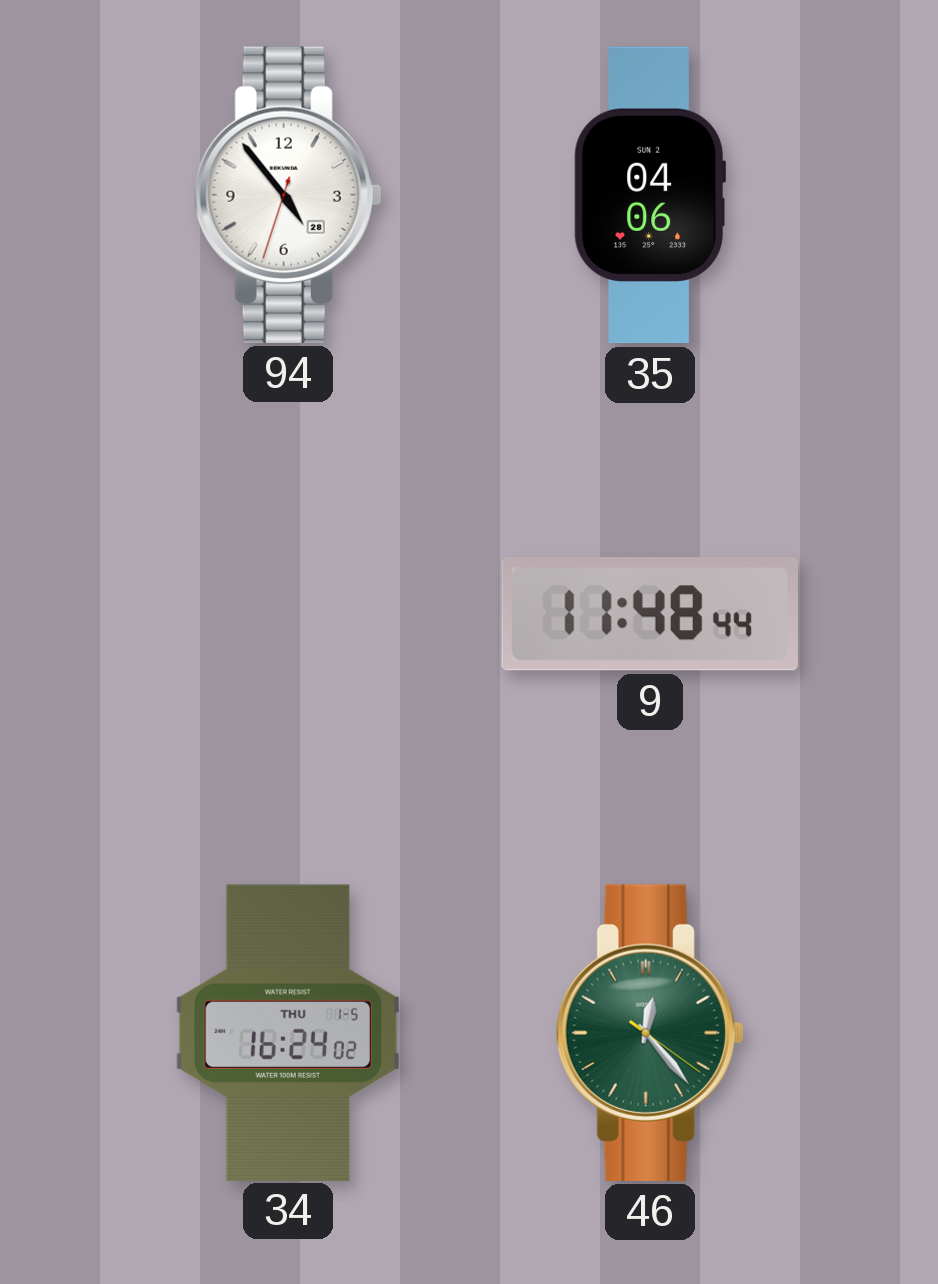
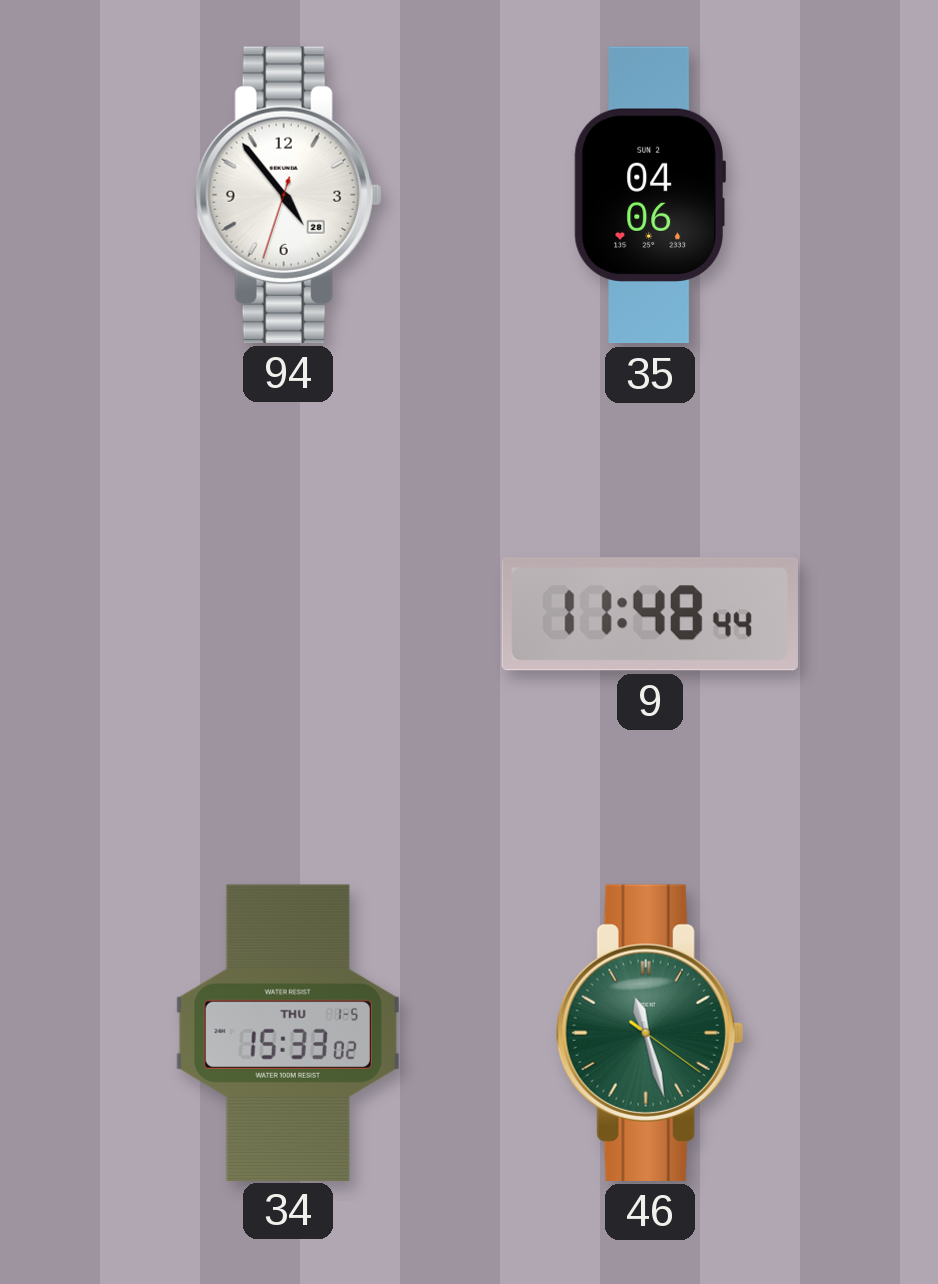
34: 16:24 -> 15:33
46: 12:23 -> 11:27
